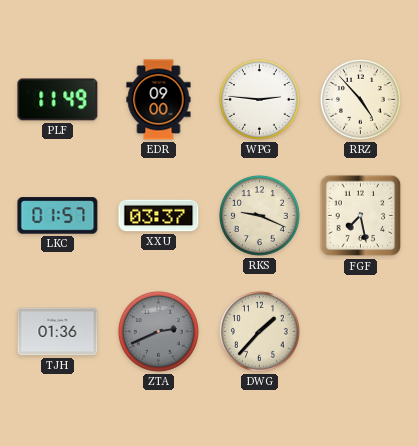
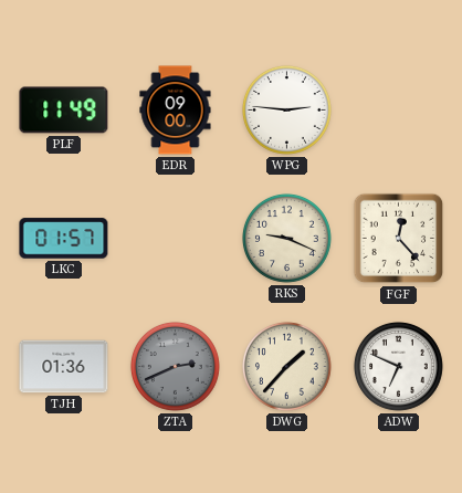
RRZ: 4:53 -> none
XXU: 03:37 -> none
FGF: 7:28 -> 12:23
ADW: none -> 6:49
